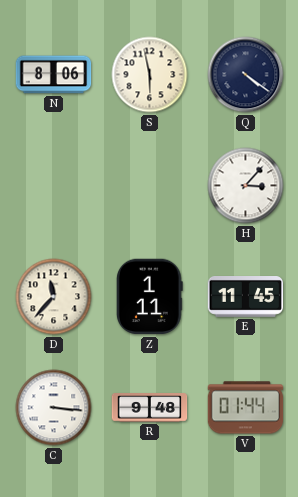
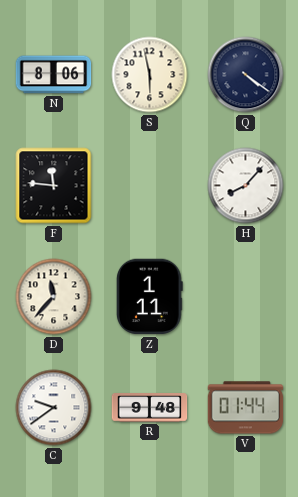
F: none -> 11:46
H: 3:07 -> 8:07
E: 11:45 -> none
C: 3:16 -> 9:39
